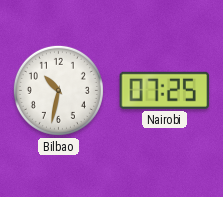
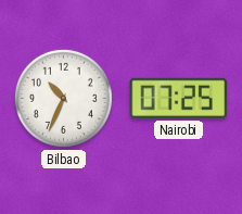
Bilbao: 10:32 -> 10:34
